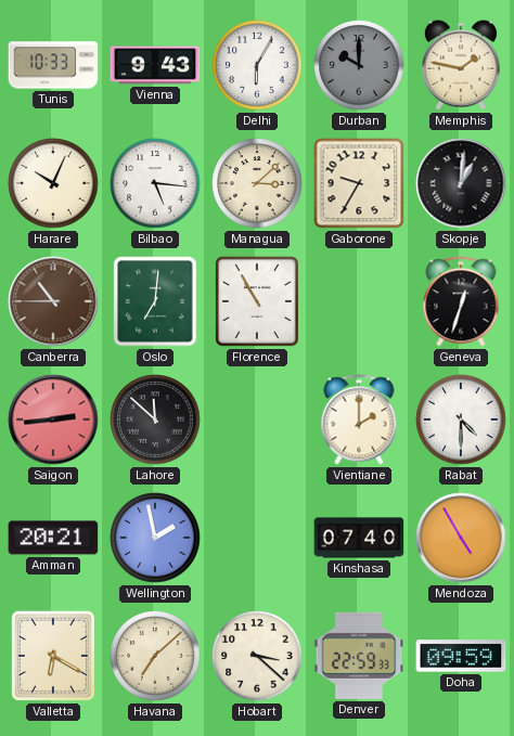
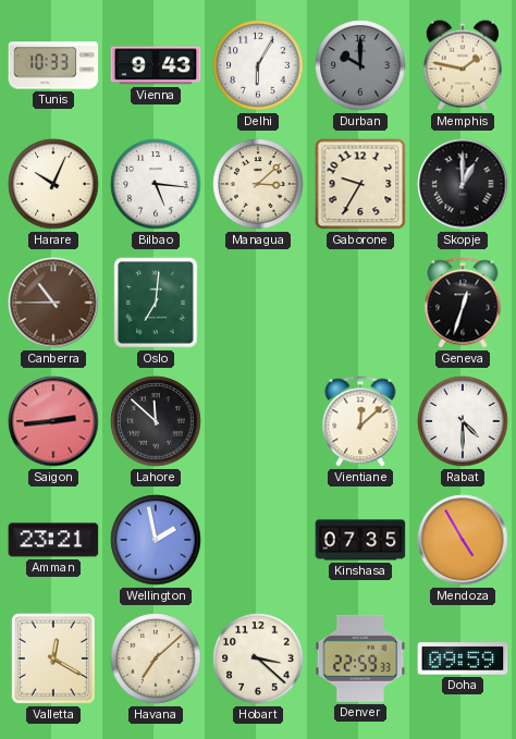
Skopje: 1:01 -> 1:00
Florence: 10:55 -> none
Vientiane: 2:00 -> 12:08
Amman: 20:21 -> 23:21
Kinshasa: 07:40 -> 07:35
Valletta: 6:20 -> 12:20
